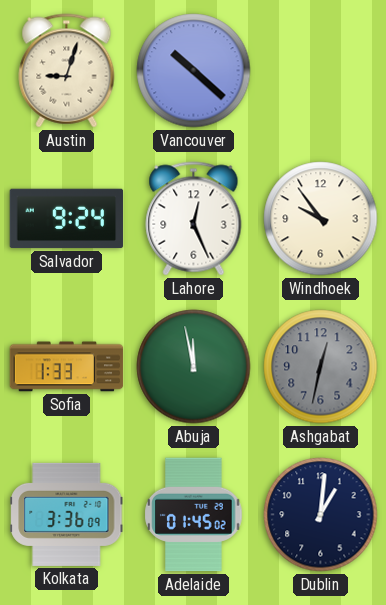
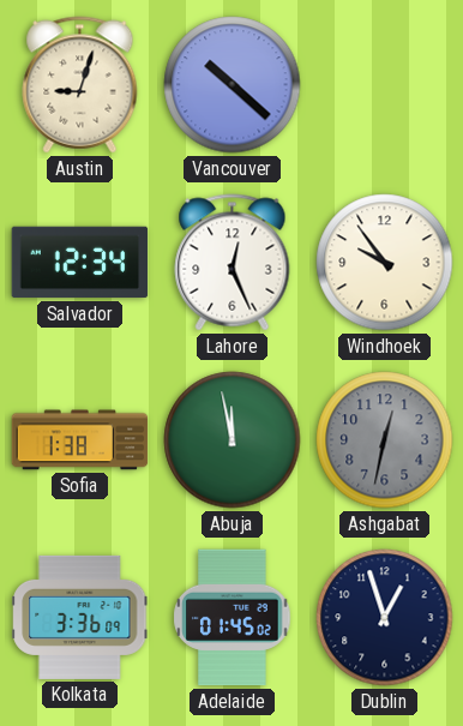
Salvador: 9:24 -> 12:34
Sofia: 1:33 -> 1:38
Dublin: 1:01 -> 12:57
